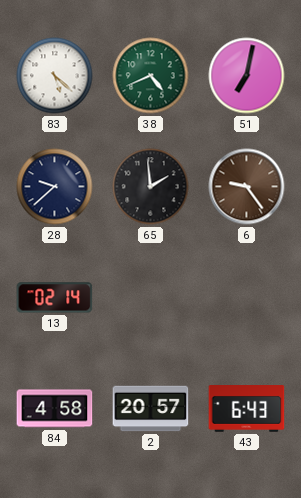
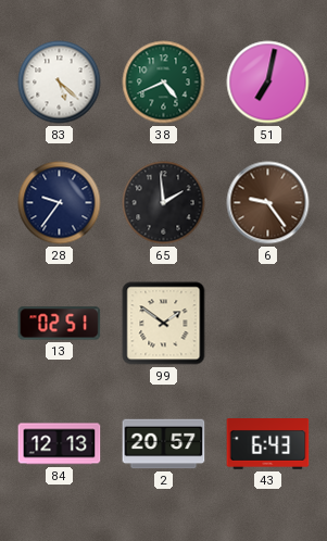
28: 9:38 -> 9:36
13: 02:14 -> 02:51
99: none -> 1:51
84: 4:58 -> 12:13
